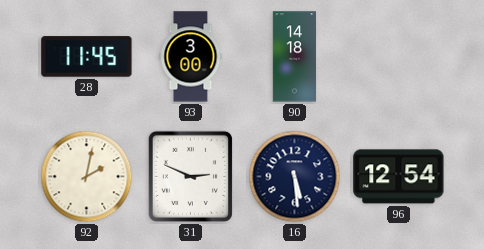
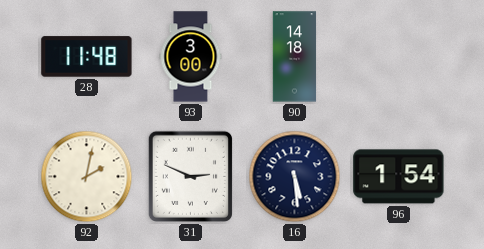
28: 11:45 -> 11:48
96: 12:54 -> 1:54
